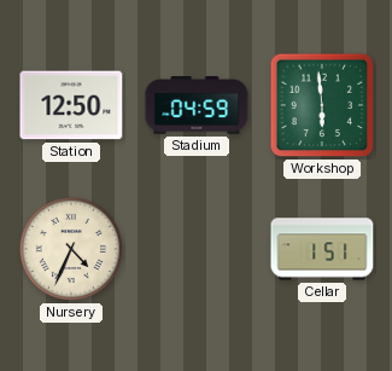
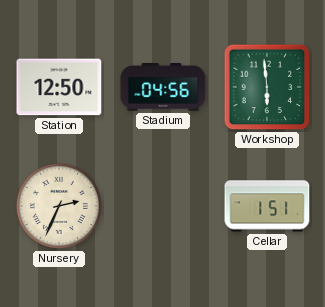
Stadium: 04:59 -> 04:56
Nursery: 4:34 -> 2:34
